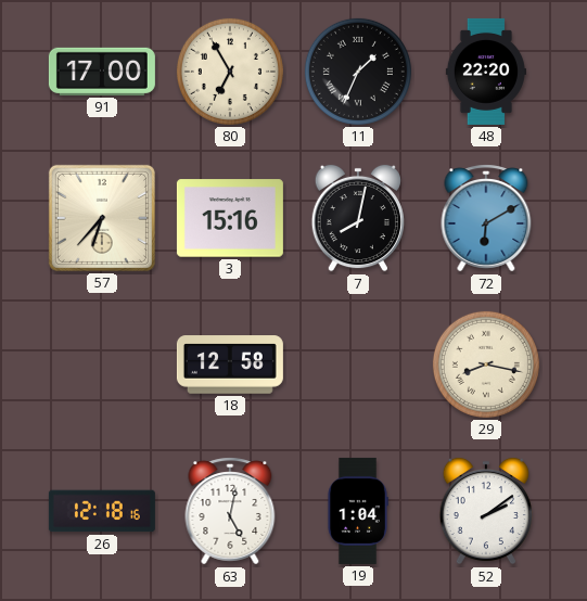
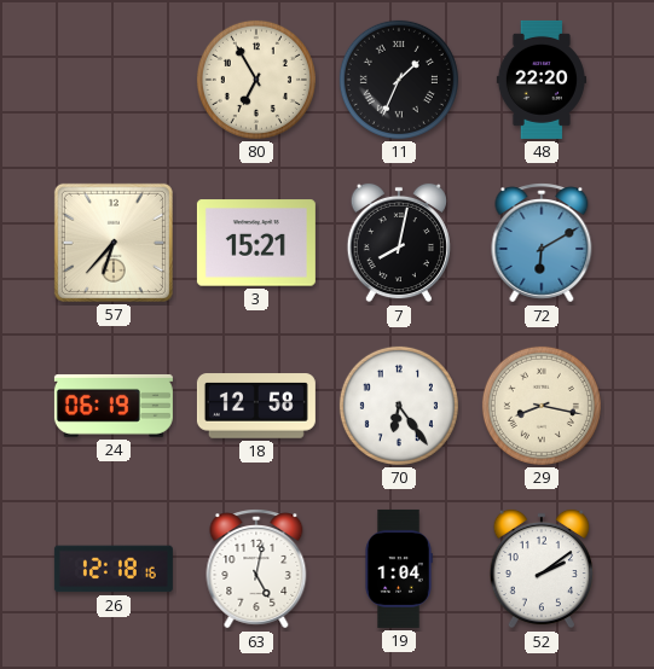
91: 17:00 -> none
3: 15:16 -> 15:21
24: none -> 06:19
70: none -> 6:24
